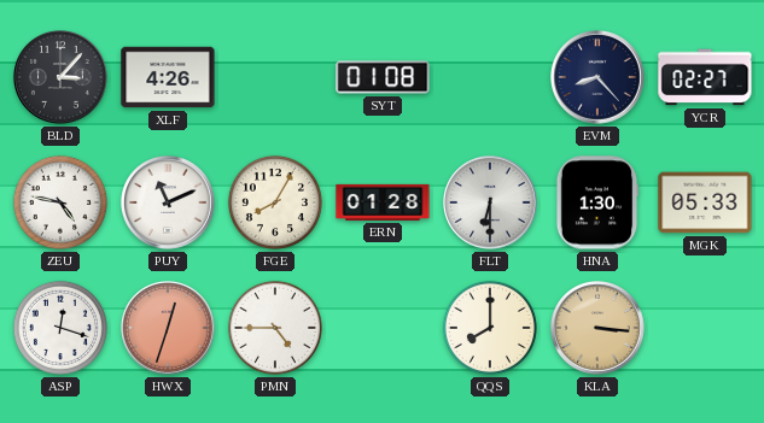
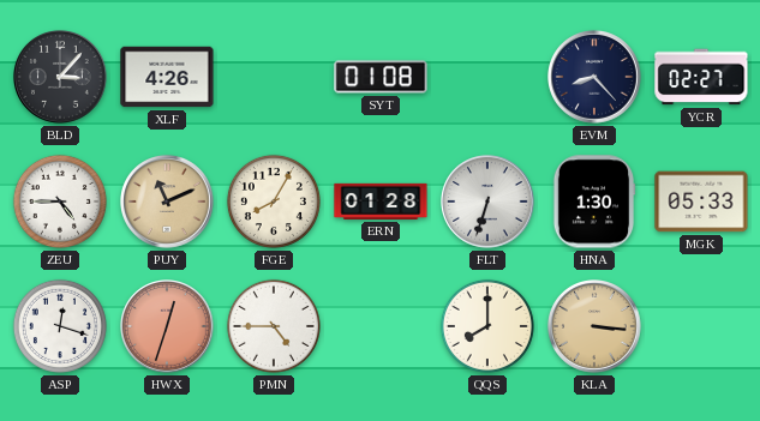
ZEU: 4:47 -> 4:45
PUY dial: white -> champagne
FLT: 6:30 -> 6:33
